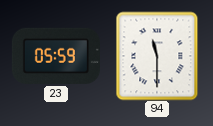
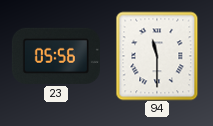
23: 05:59 -> 05:56
